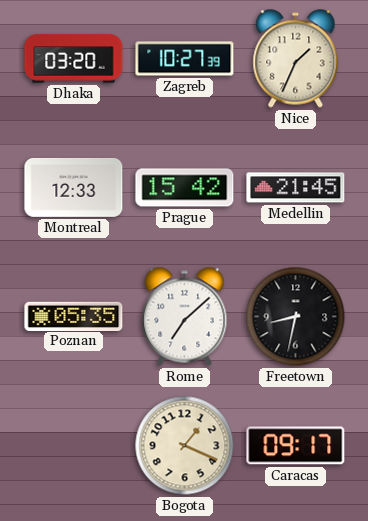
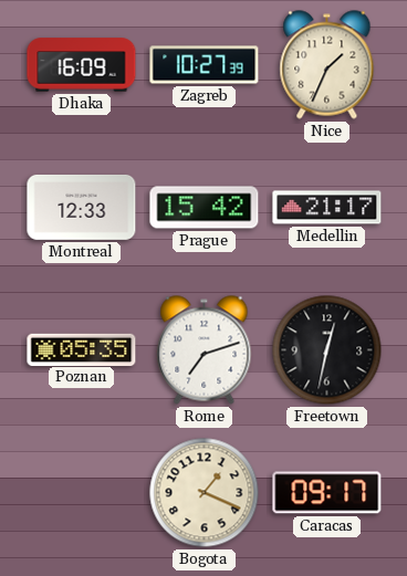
Dhaka: 03:20 -> 16:09
Medellin: 21:45 -> 21:17
Rome: 7:08 -> 7:12
Freetown: 8:32 -> 12:32
